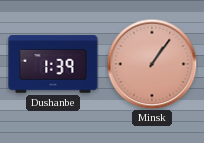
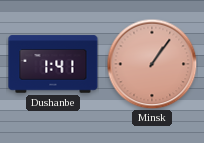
Dushanbe: 1:39 -> 1:41
